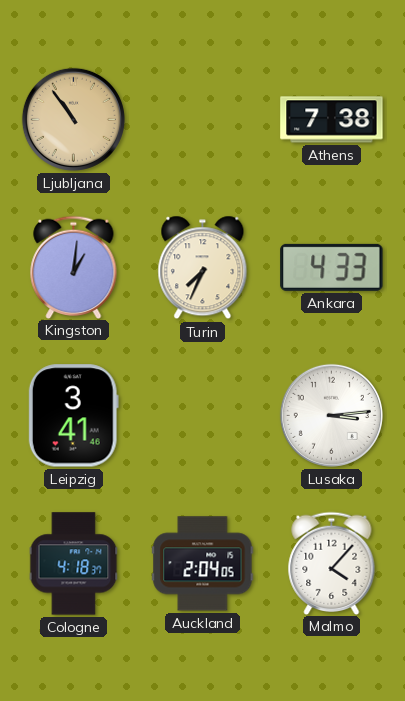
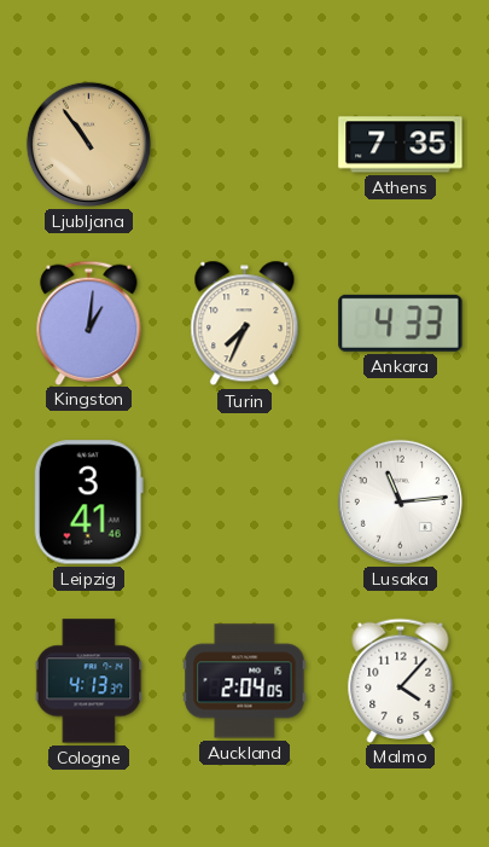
Athens: 7:38 -> 7:35
Lusaka: 3:14 -> 11:14
Cologne: 4:18 -> 4:13
